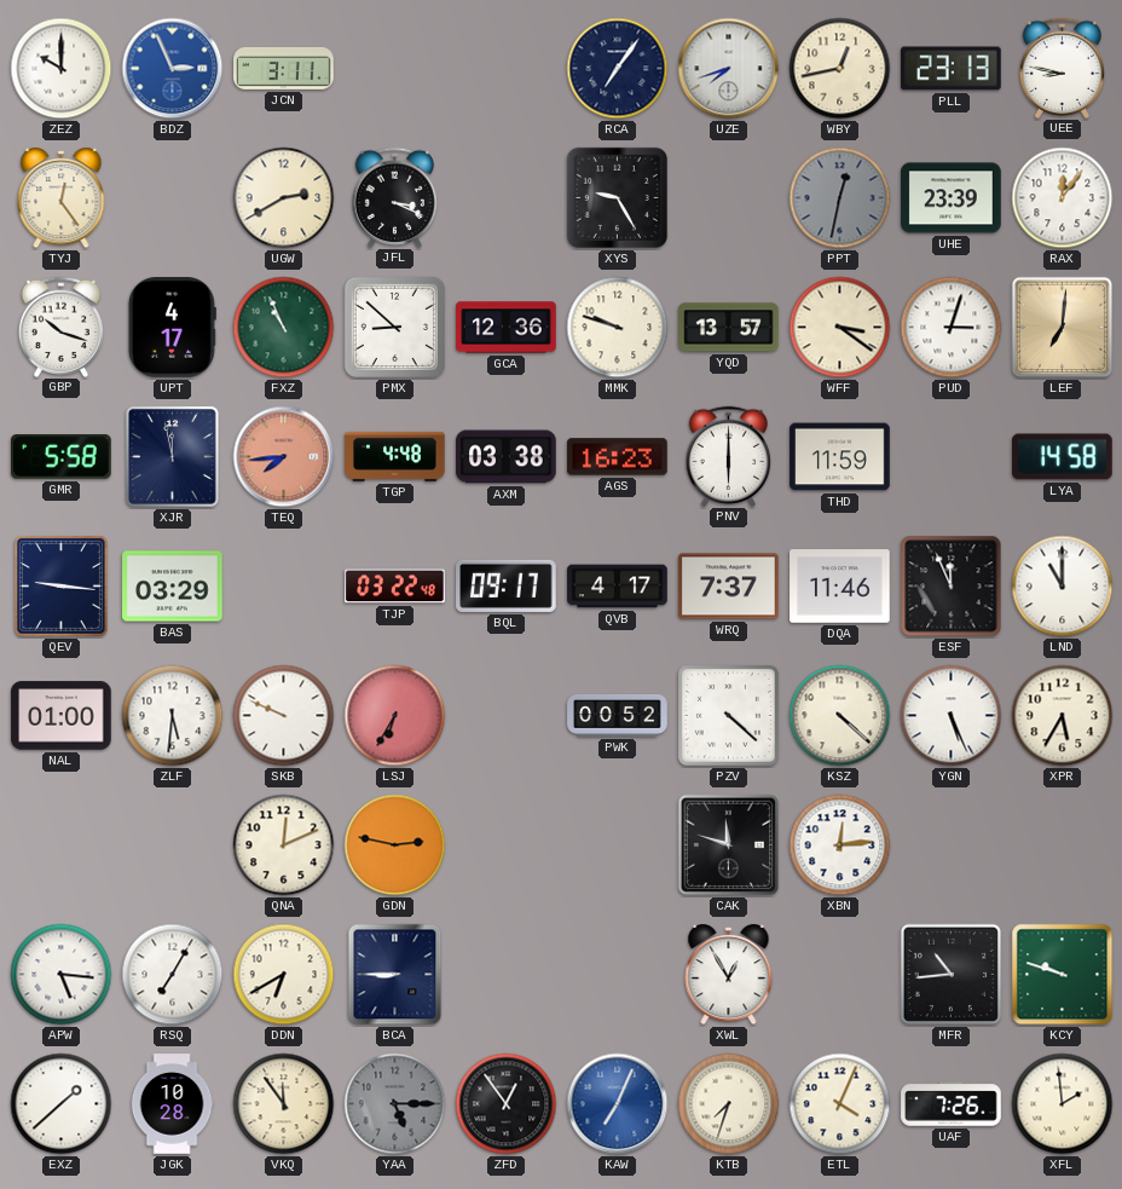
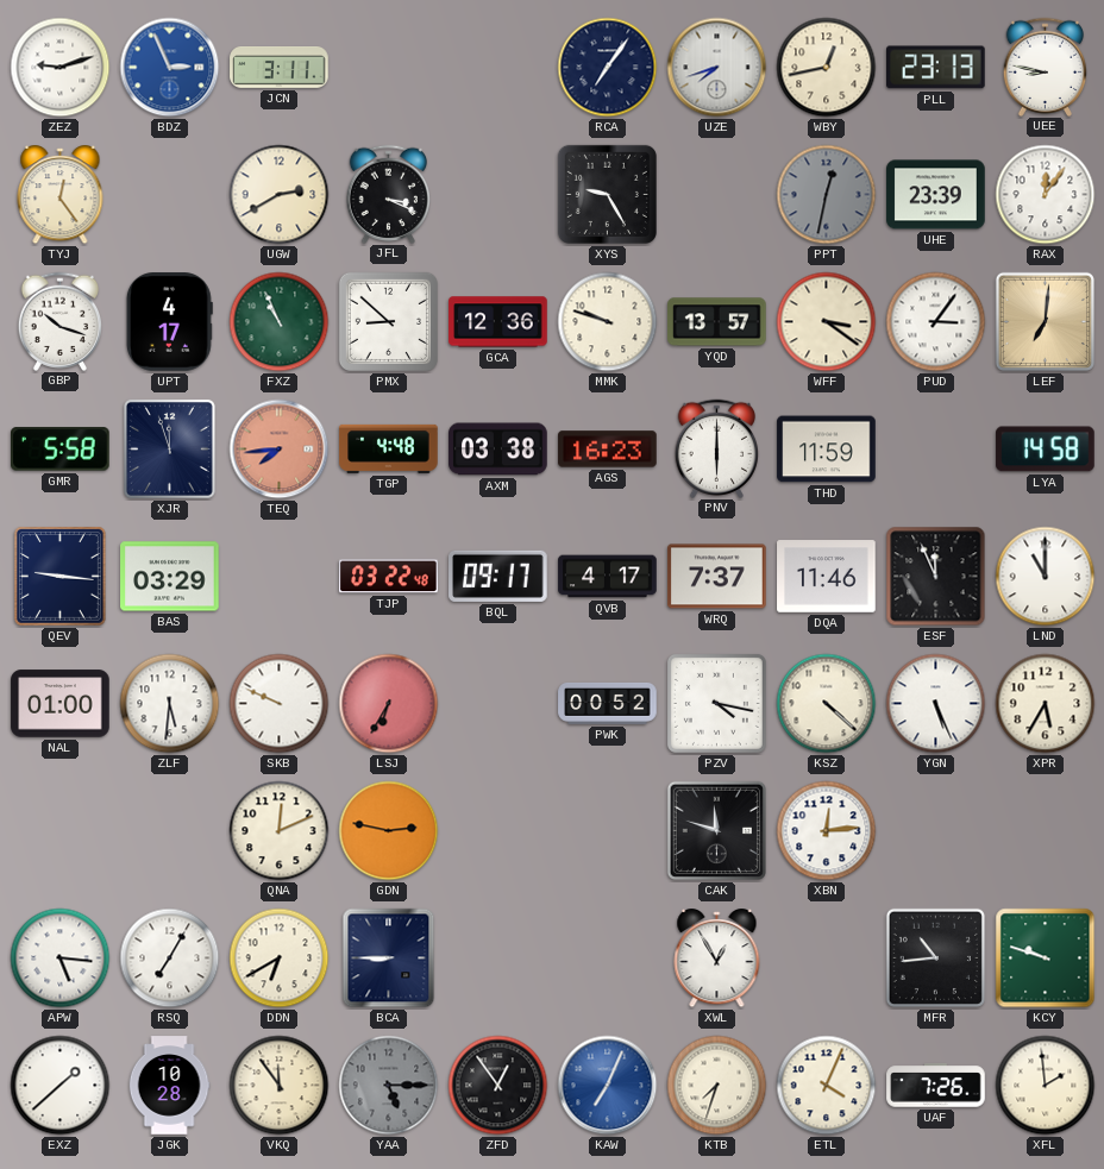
ZEZ: 10:00 -> 9:12
PUD: 3:03 -> 3:06
XJR: 11:58 -> 11:57
PZV: 4:22 -> 4:17
